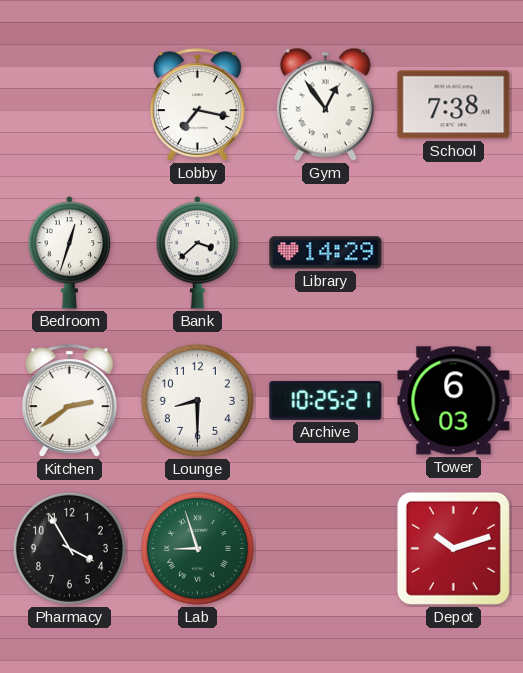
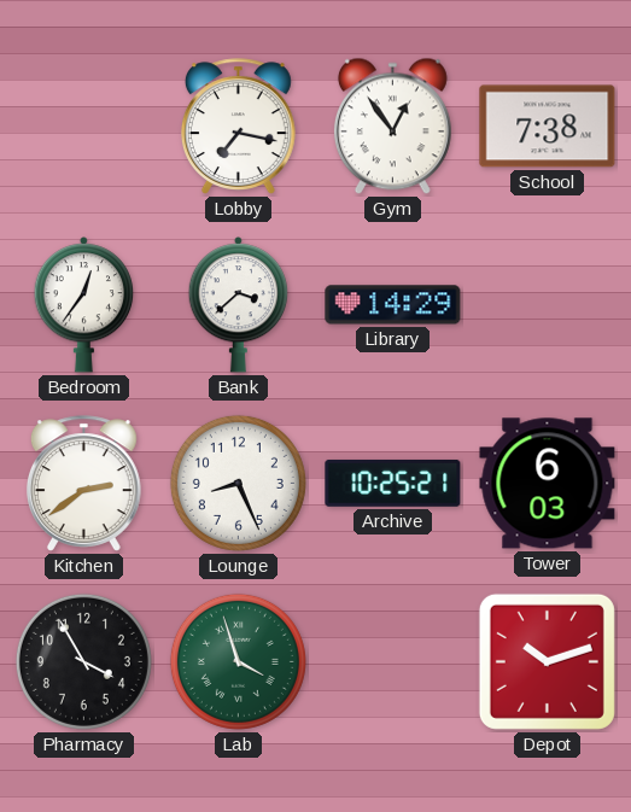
Bedroom: 12:33 -> 12:36
Lounge: 8:30 -> 8:26
Lab: 8:57 -> 3:57
